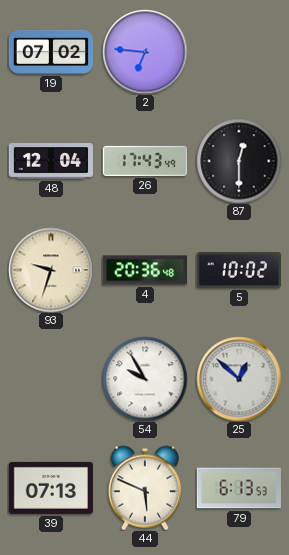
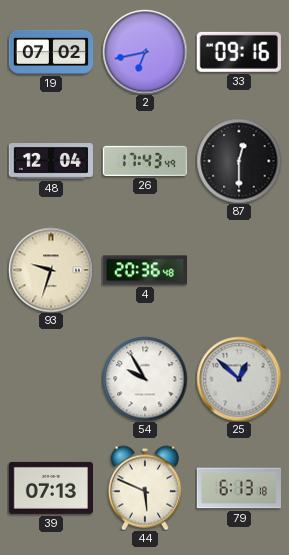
2: 6:46 -> 6:43
33: none -> 09:16
5: 10:02 -> none
79: 6:13:53 -> 6:13:18
